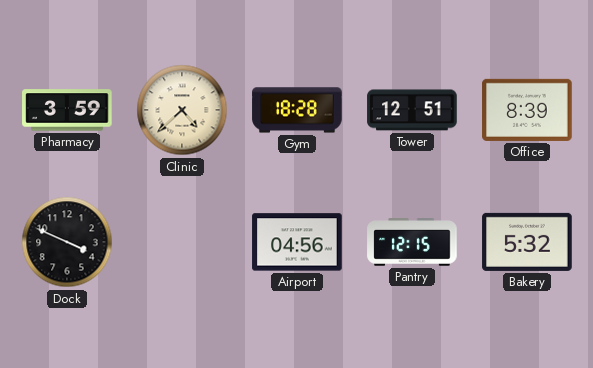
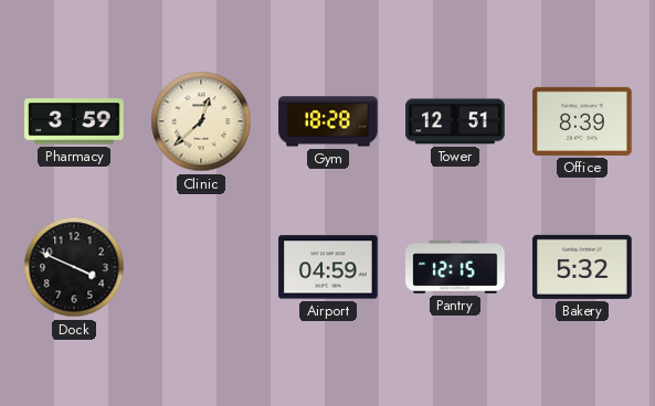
Clinic: 4:38 -> 12:38
Airport: 04:56 -> 04:59
